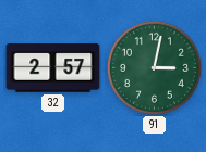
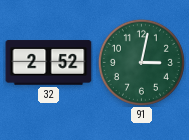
32: 2:57 -> 2:52
